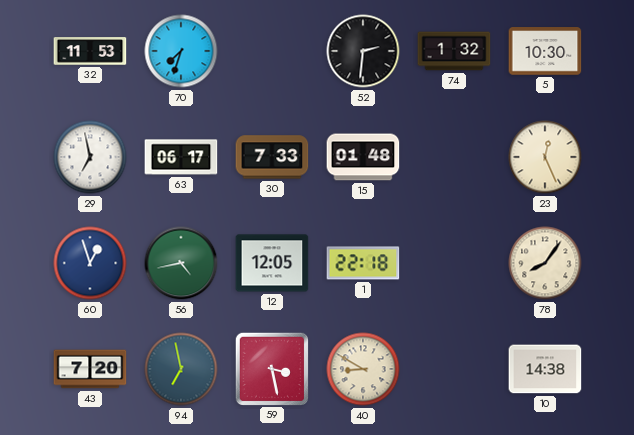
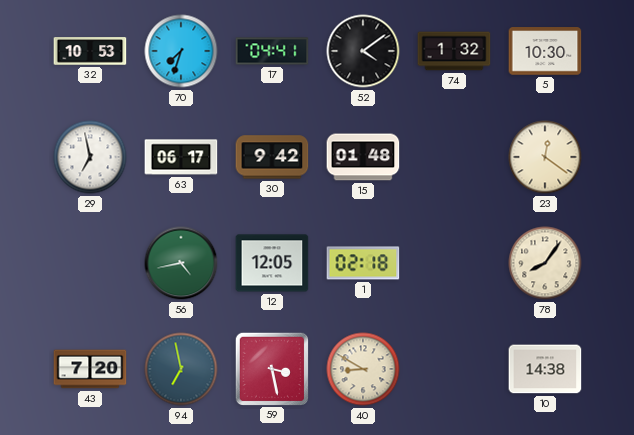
32: 11:53 -> 10:53
17: none -> 04:41
52: 2:31 -> 4:09
30: 7:33 -> 9:42
23: 12:26 -> 12:21
60: 12:57 -> none
1: 22:18 -> 02:18
